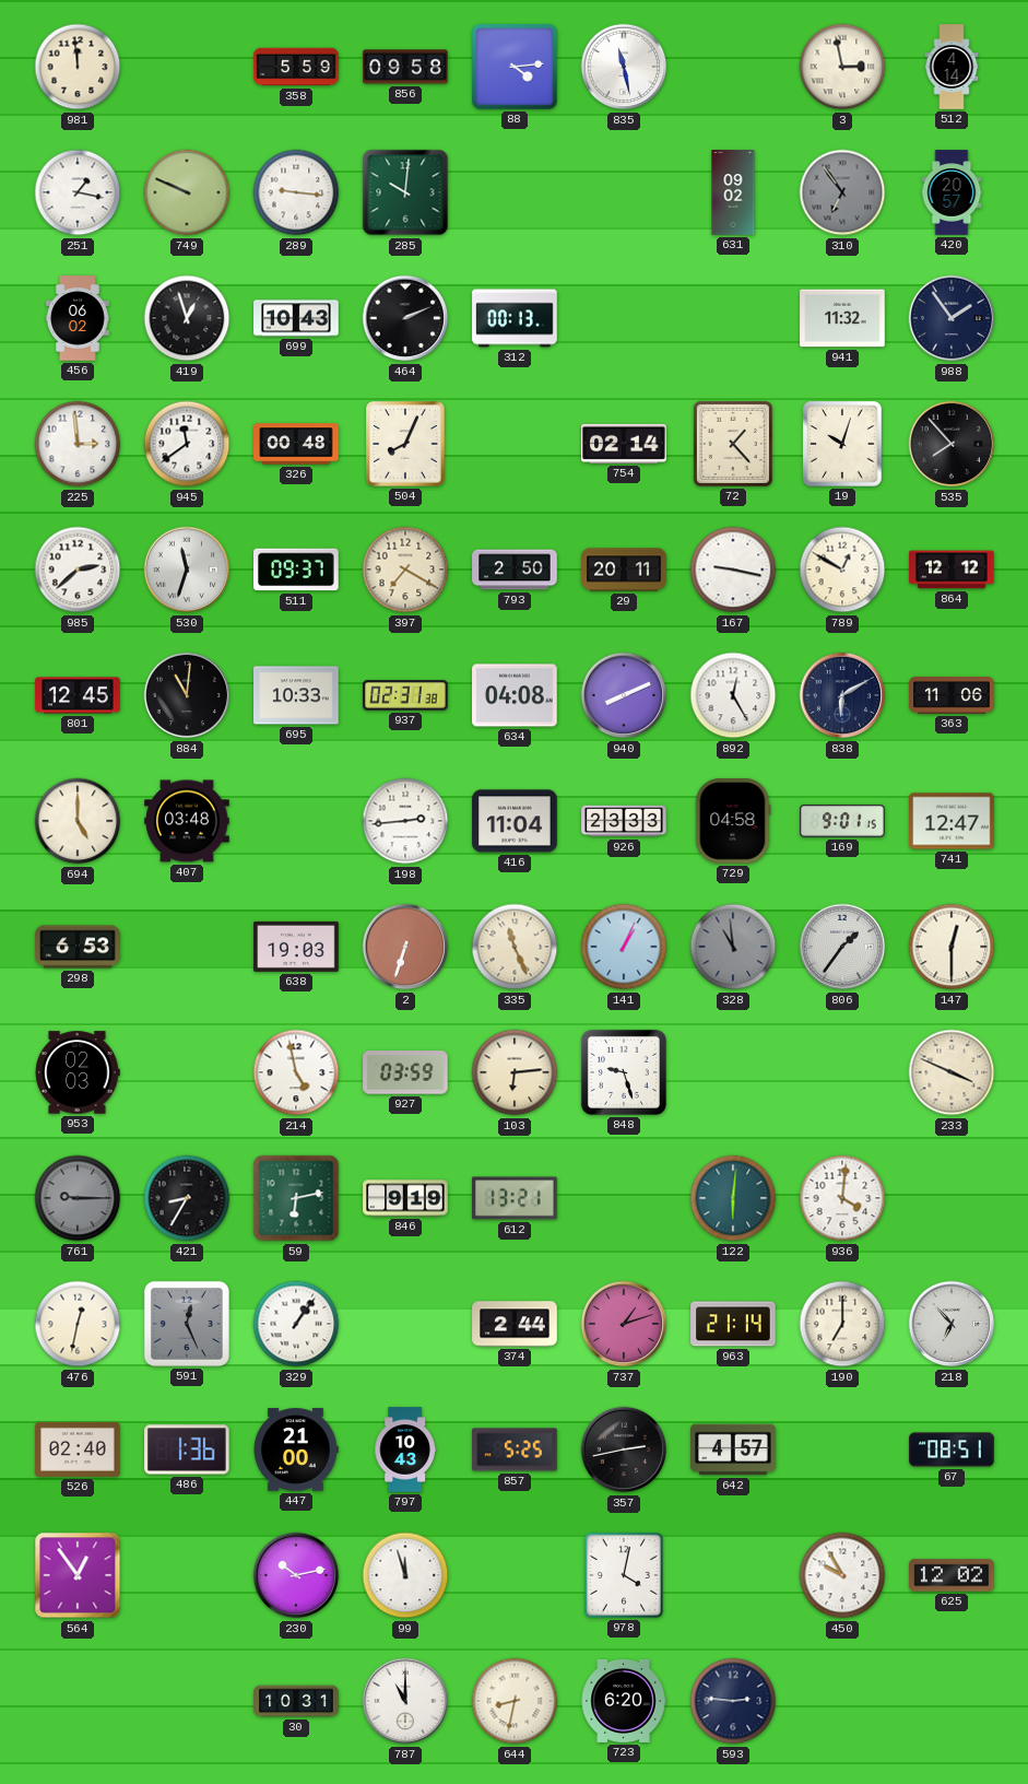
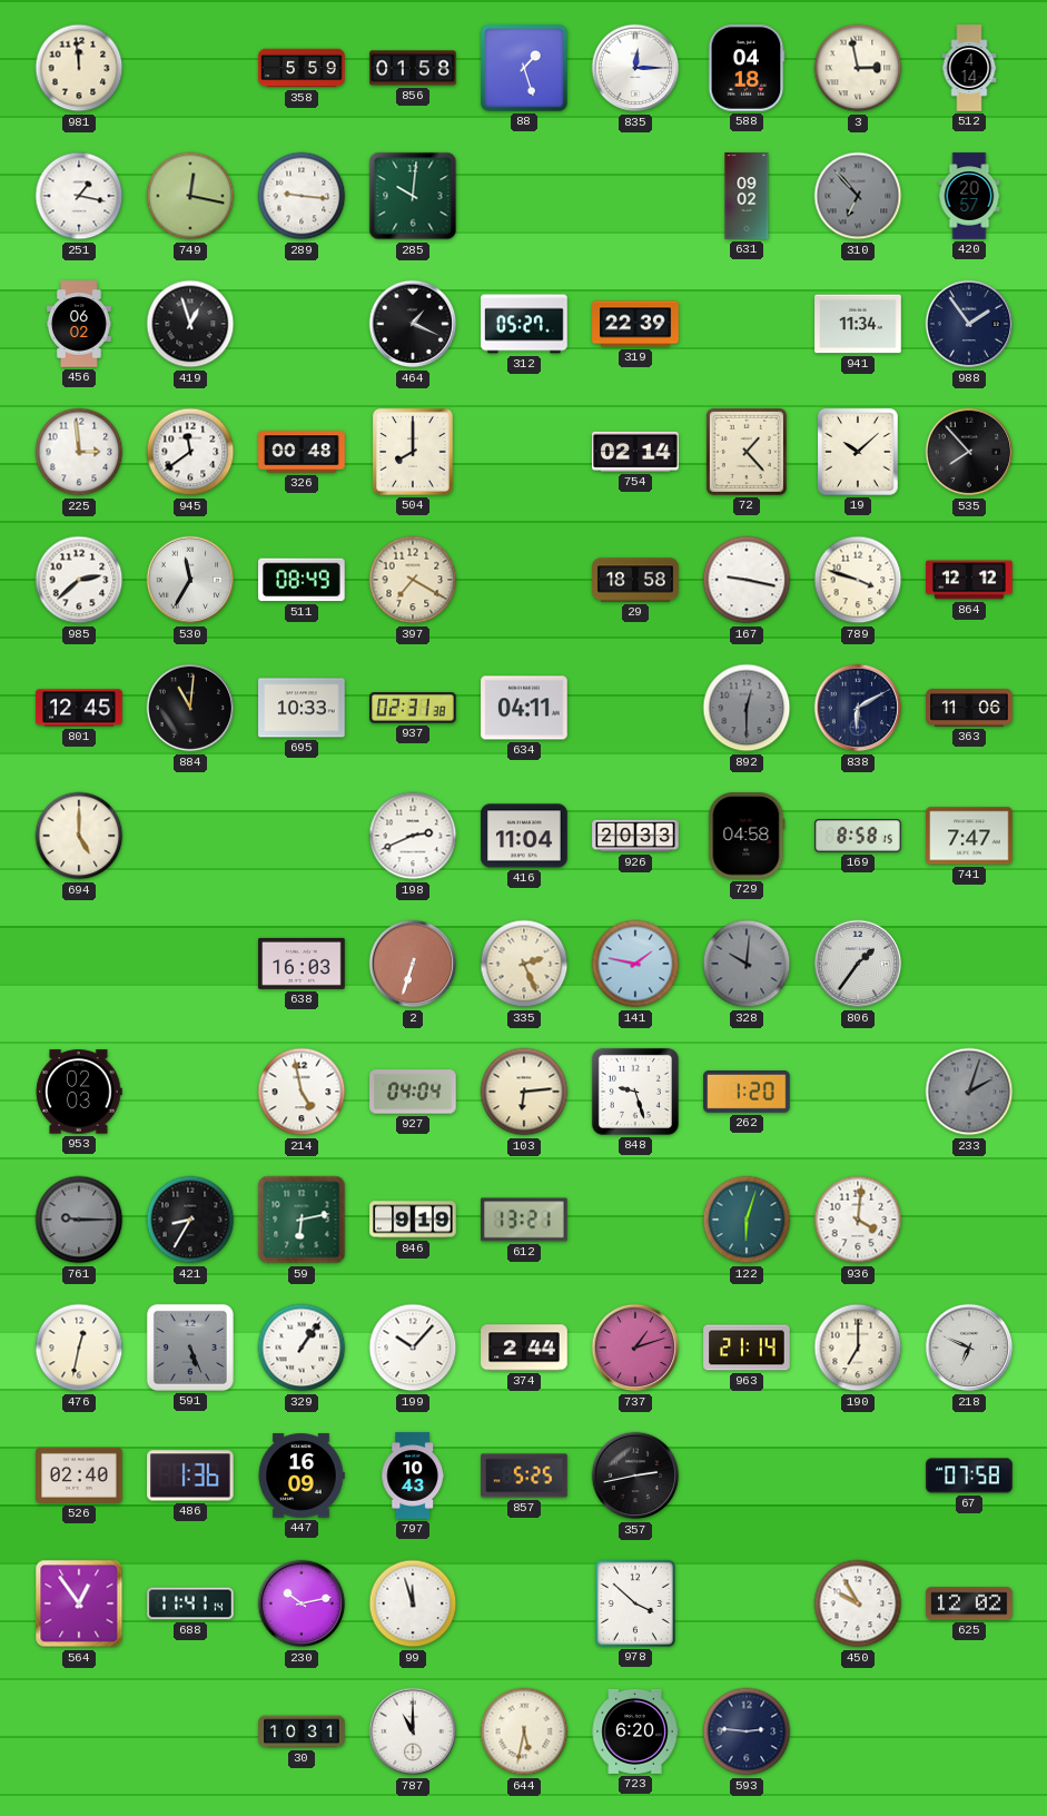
856: 09:58 -> 01:58
88: 4:14 -> 1:27
835: 11:28 -> 12:15
588: none -> 04:18
749: 9:49 -> 12:17
310: 6:54 -> 6:53
699: 10:43 -> none
464: 2:11 -> 1:19
312: 00:13 -> 05:27
319: none -> 22:39
941: 11:32 -> 11:34
504: 8:04 -> 8:00
19: 10:03 -> 10:08
530: 11:33 -> 11:35
511: 09:37 -> 08:49
793: 2:50 -> none
29: 20:11 -> 18:58
789: 12:50 -> 3:48
634: 04:08 -> 04:11
940: 8:11 -> none
892: 12:25 -> 12:30
892 dial: white -> grey
407: 03:48 -> none
198: 2:44 -> 2:41
926: 23:33 -> 20:33
169: 9:01 -> 8:58
741: 12:47 -> 7:47
298: 6:53 -> none
638: 19:03 -> 16:03
335: 11:26 -> 2:26
141: 1:04 -> 1:47
328: 10:59 -> 10:01
147: 12:30 -> none
927: 03:59 -> 04:04
262: none -> 1:20
233: 3:49 -> 2:03
233 dial: cream -> grey
122: 6:01 -> 6:03
591: 12:26 -> 5:26
199: none -> 10:07
218: 6:53 -> 6:49
447: 21:00 -> 16:09
642: 4:57 -> none
67: 08:51 -> 07:58
688: none -> 11:41
978: 4:02 -> 3:52
644: 8:32 -> 5:32
